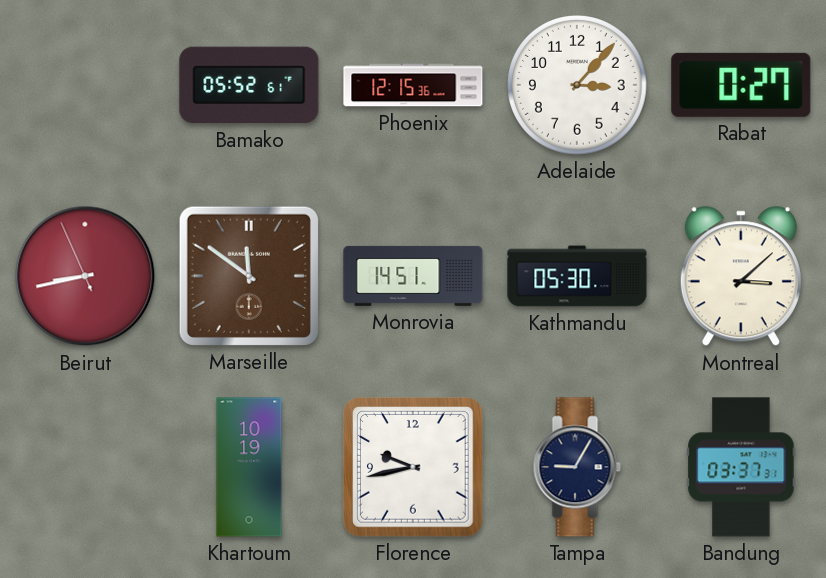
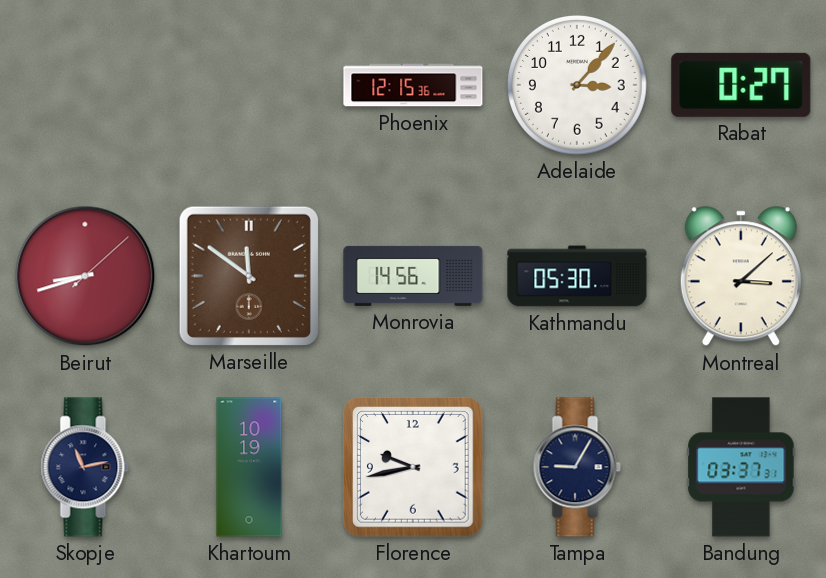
Bamako: 05:52 -> none
Beirut: 8:42:56 -> 8:42:08
Monrovia: 14:51 -> 14:56
Skopje: none -> 11:13
